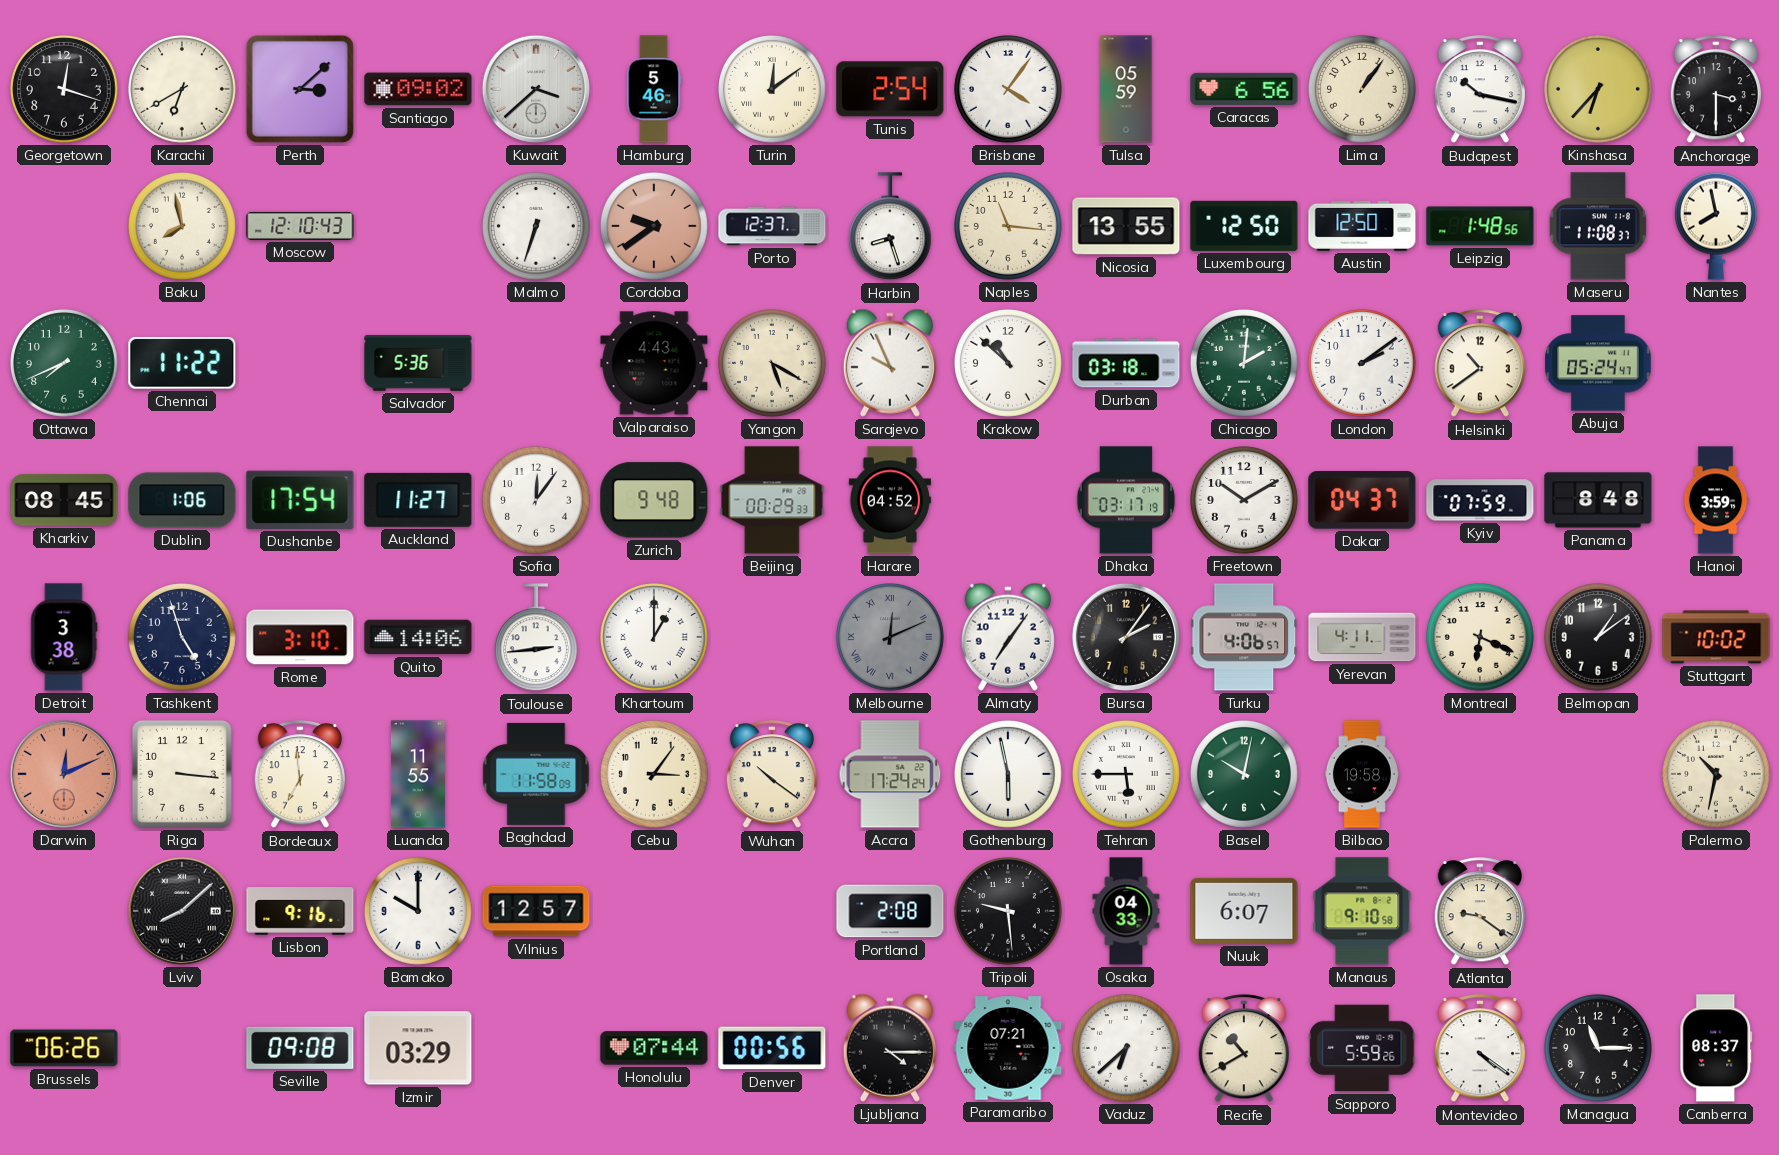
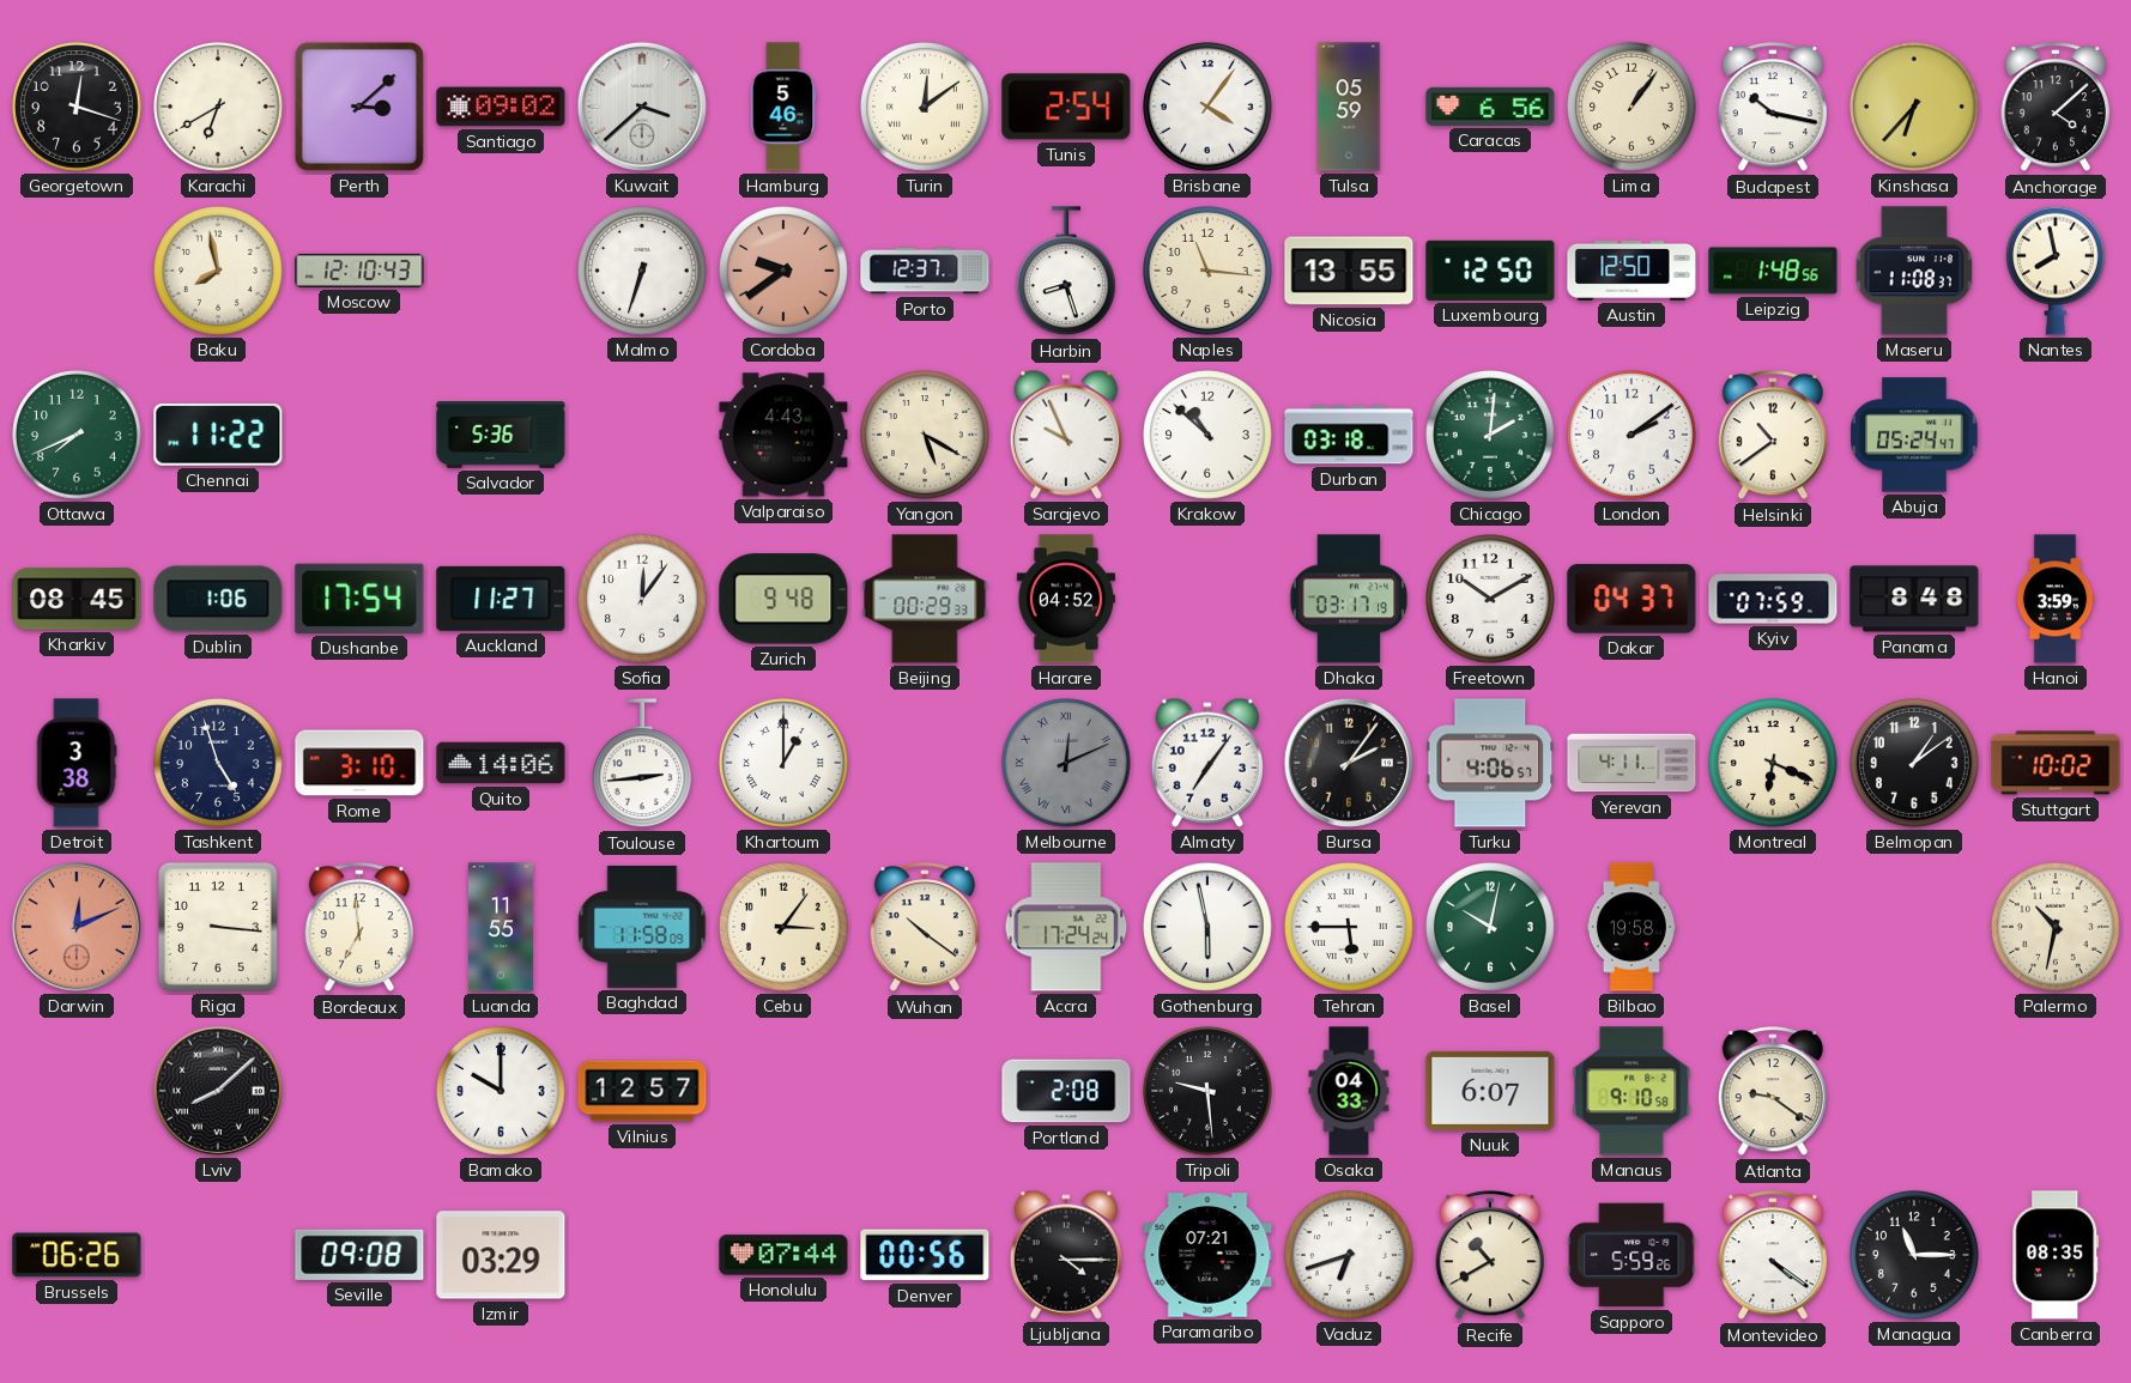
Anchorage: 3:30 -> 4:08
Lisbon: 9:16 -> none
Vaduz: 6:38 -> 6:42
Canberra: 08:37 -> 08:35
